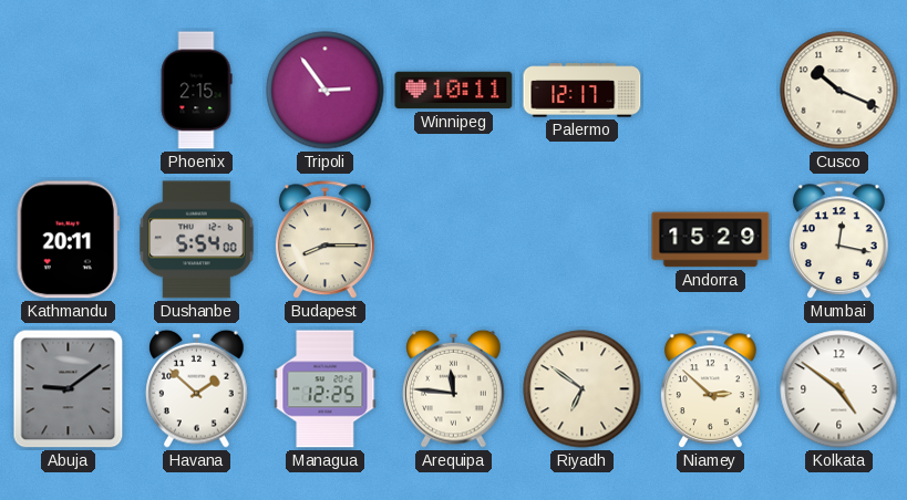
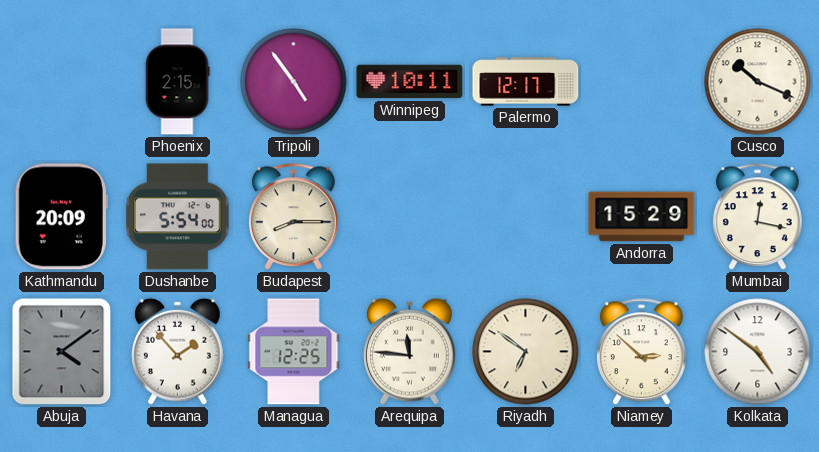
Tripoli: 2:54 -> 4:54
Kathmandu: 20:11 -> 20:09
Abuja: 9:09 -> 4:09
Havana: 1:52 -> 1:53
